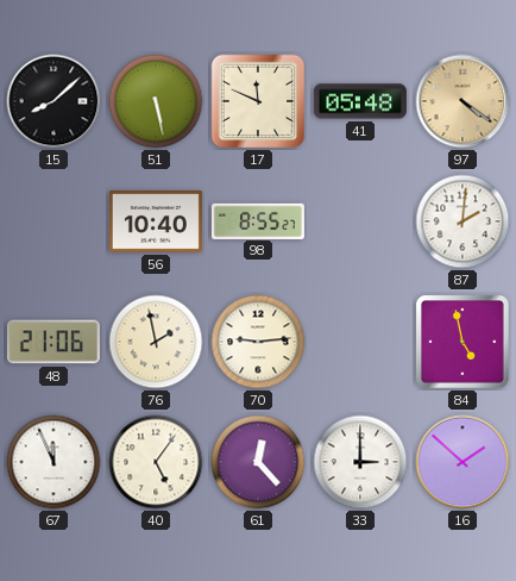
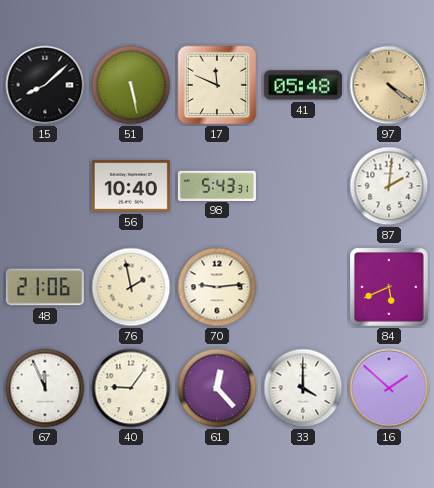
98: 8:55 -> 5:43
84: 4:58 -> 5:41
40: 5:06 -> 9:06
33: 3:00 -> 4:00
